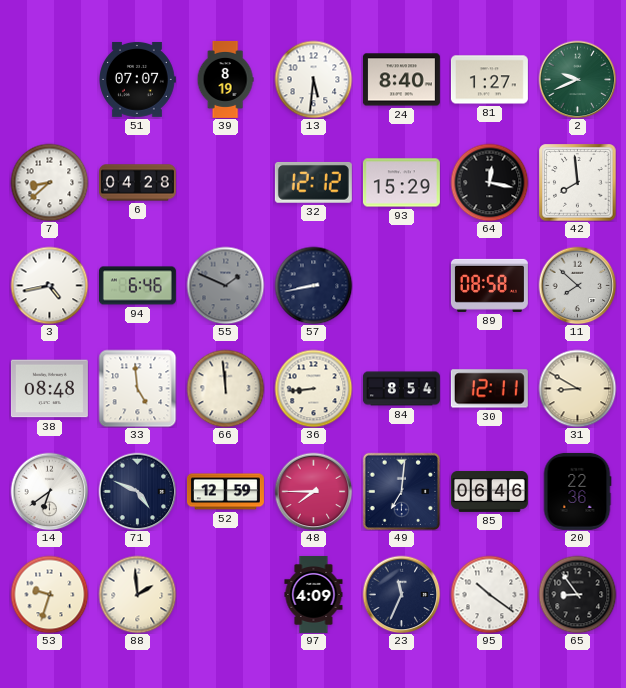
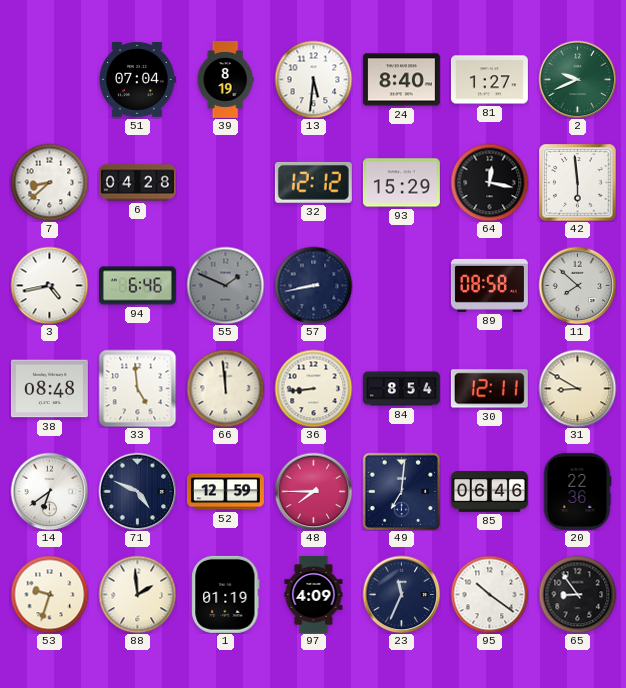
51: 07:07 -> 07:04
42: 7:59 -> 5:59
1: none -> 01:19
